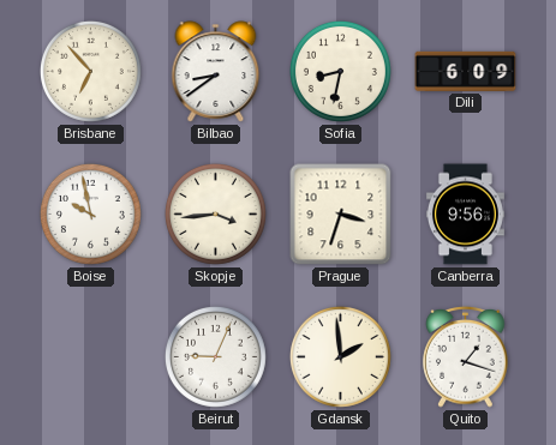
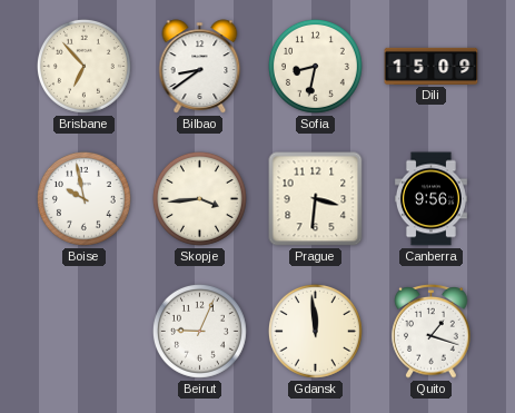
Dili: 6:09 -> 15:09
Prague: 3:33 -> 3:31
Gdansk: 1:59 -> 11:59
